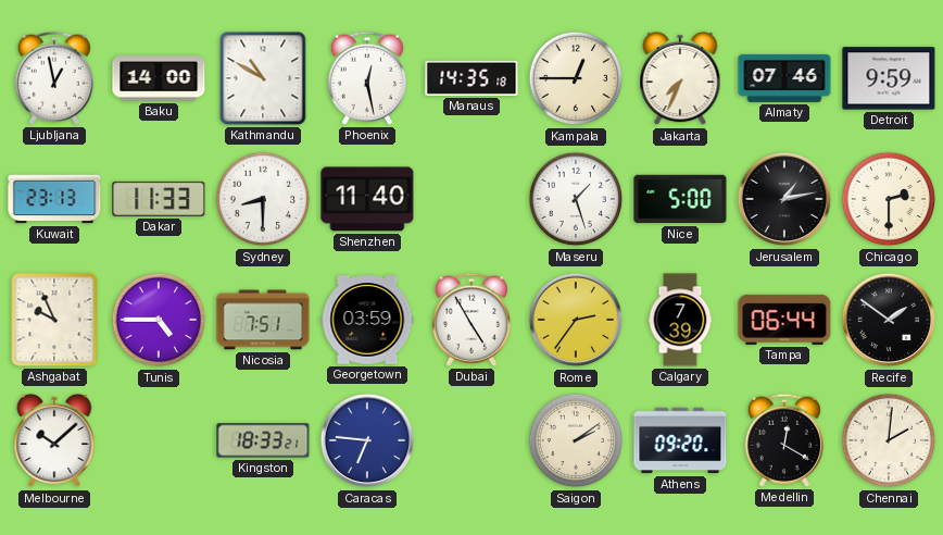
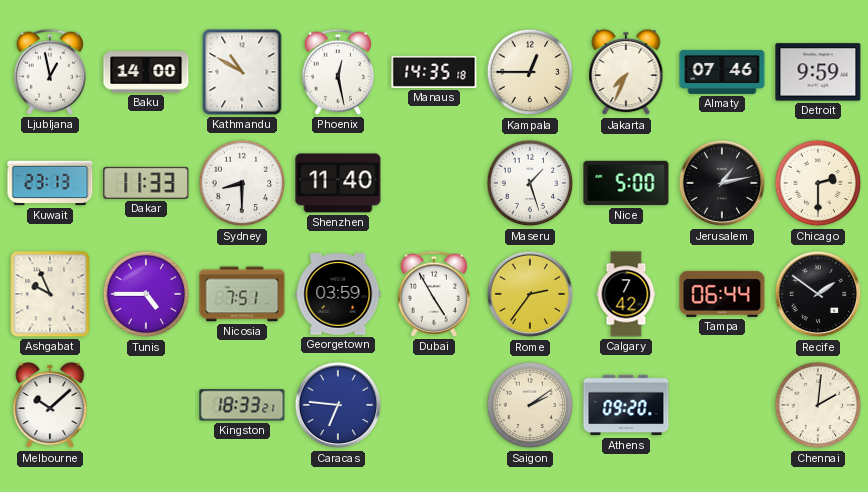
Calgary: 7:39 -> 7:42
Medellin: 12:20 -> none
